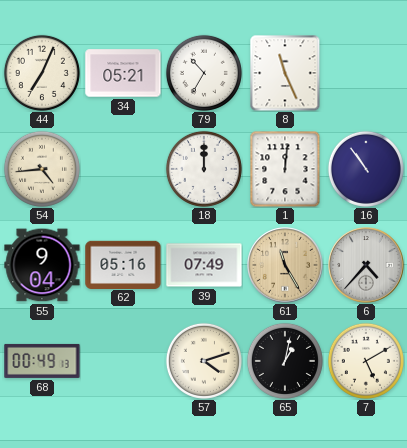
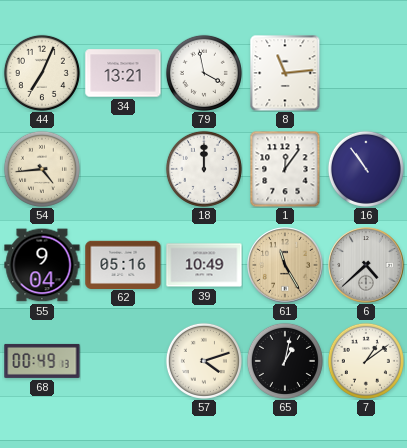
34: 05:21 -> 13:21
79: 10:35 -> 3:58
8: 11:26 -> 11:14
1: 12:01 -> 12:06
39: 07:49 -> 10:49
6: 4:37 -> 4:38
7: 5:10 -> 1:09
